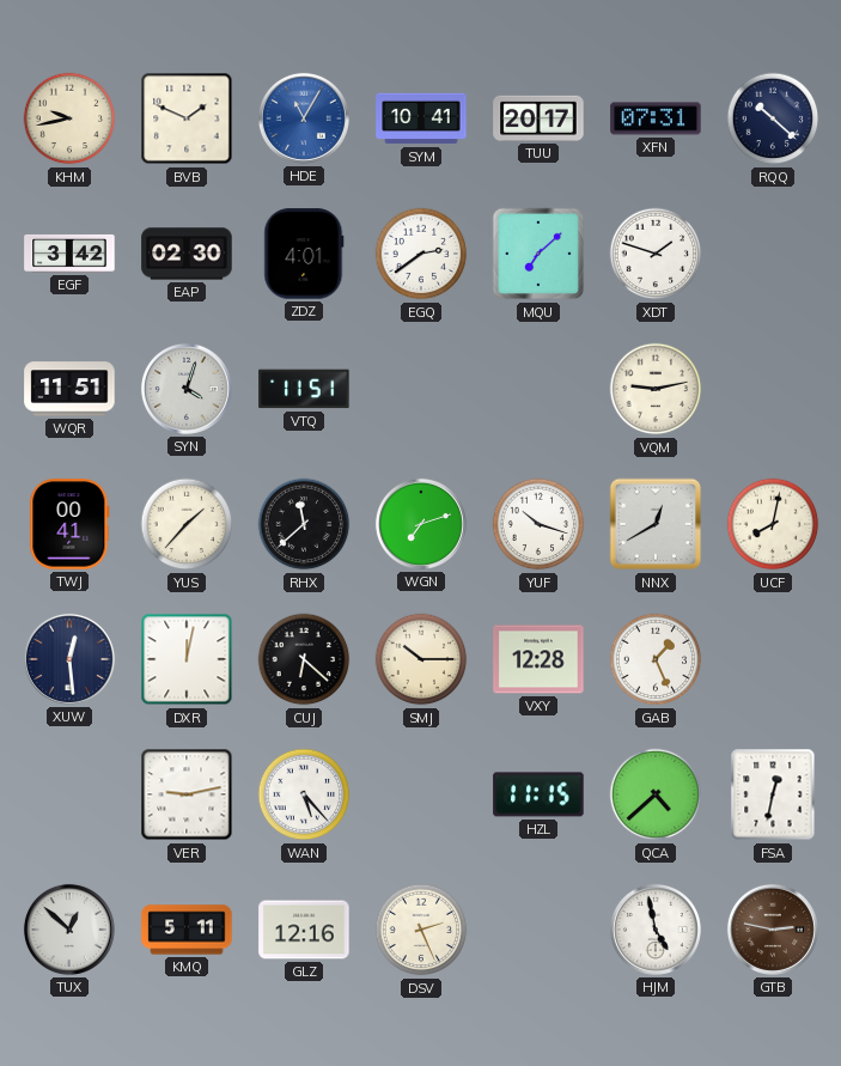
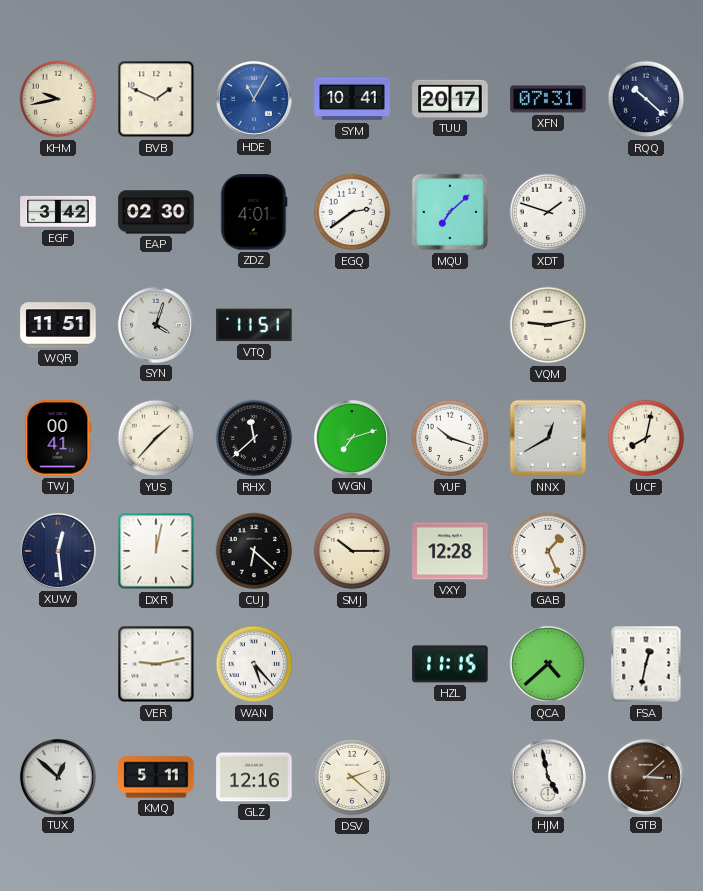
DSV: 2:26 -> 2:22
GTB: 2:47 -> 3:08
